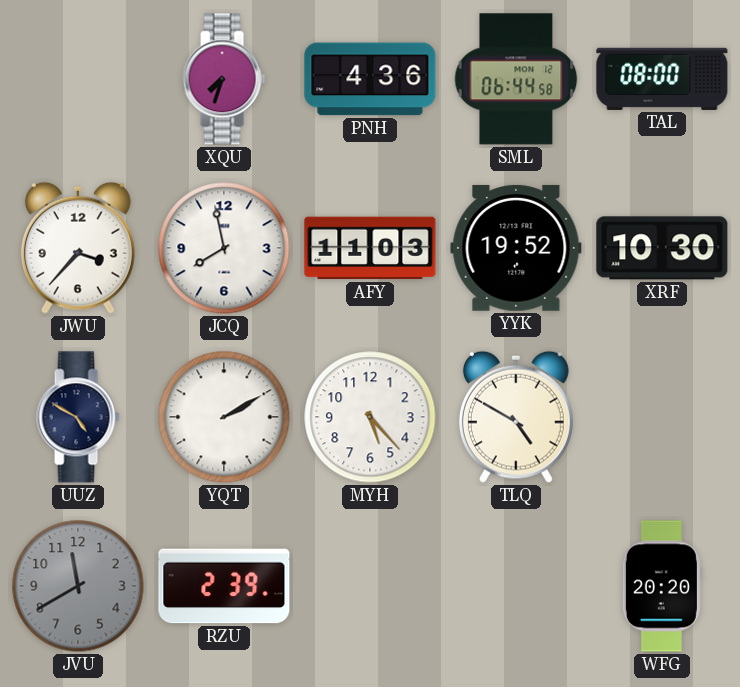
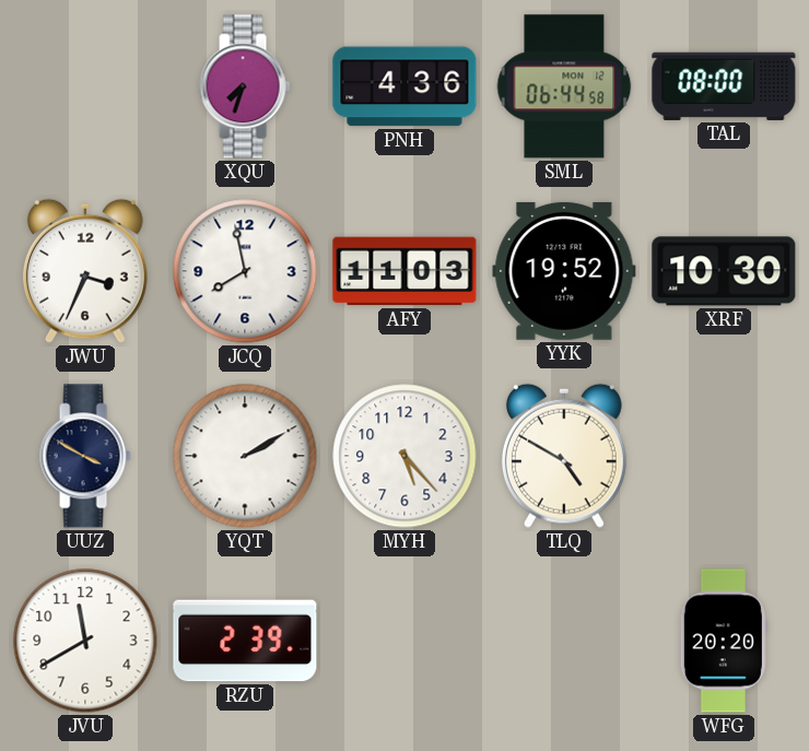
JWU: 3:37 -> 3:34
UUZ: 4:50 -> 3:50
JVU dial: grey -> white
